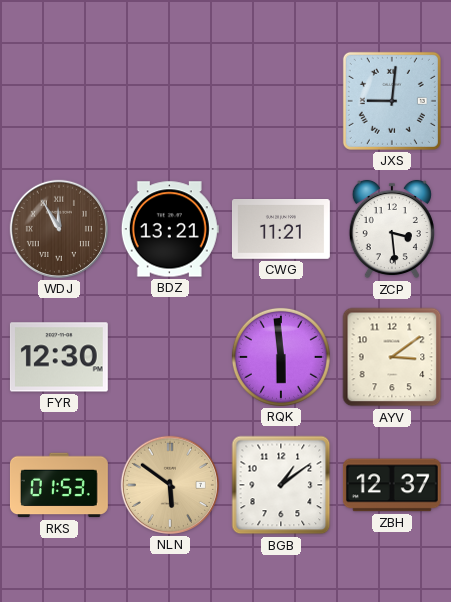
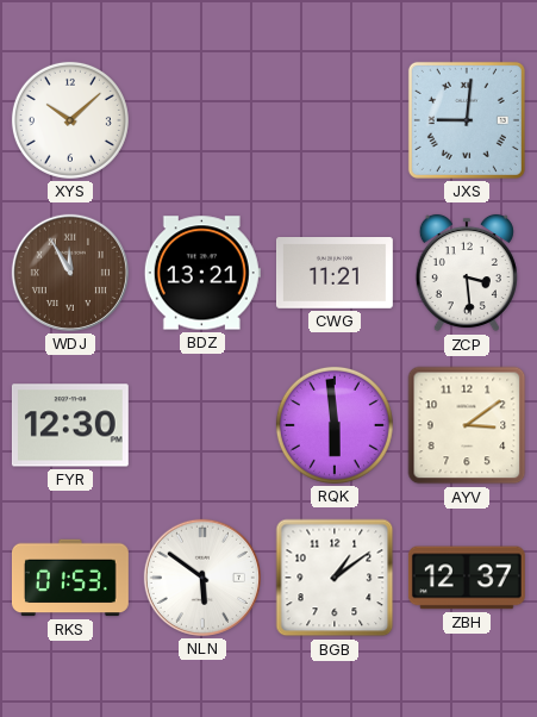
XYS: none -> 10:08
NLN dial: champagne -> white
